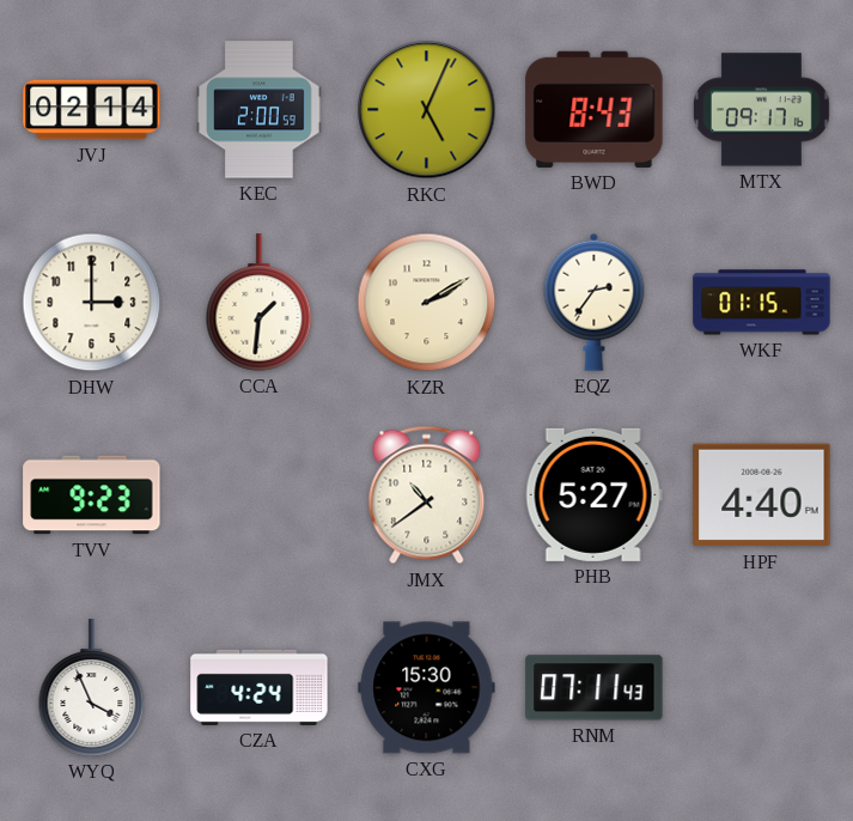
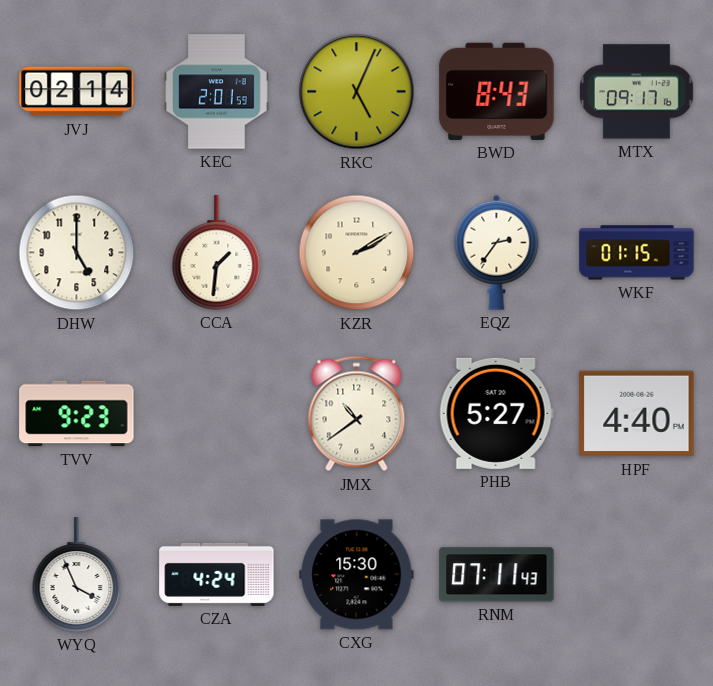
KEC: 2:00 -> 2:01
DHW: 3:00 -> 5:00
